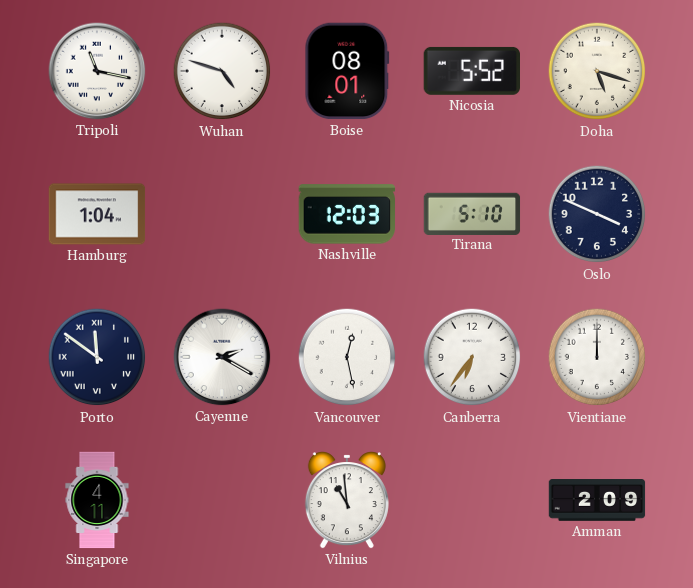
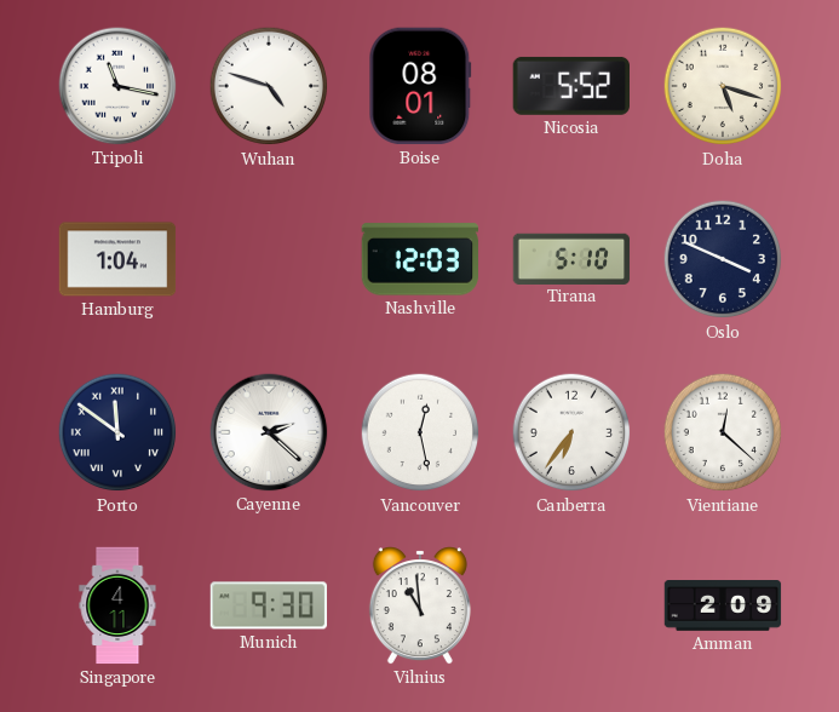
Cayenne: 2:20 -> 2:22
Vientiane: 12:00 -> 12:22
Munich: none -> 9:30
